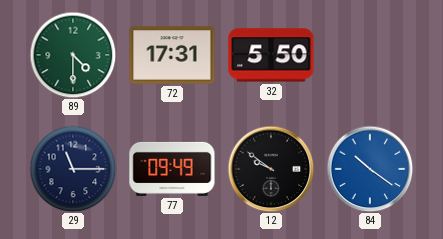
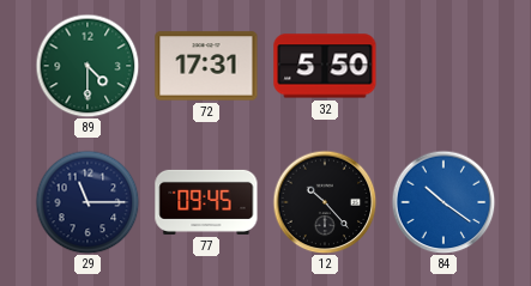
77: 09:49 -> 09:45
12: 9:51 -> 10:23
